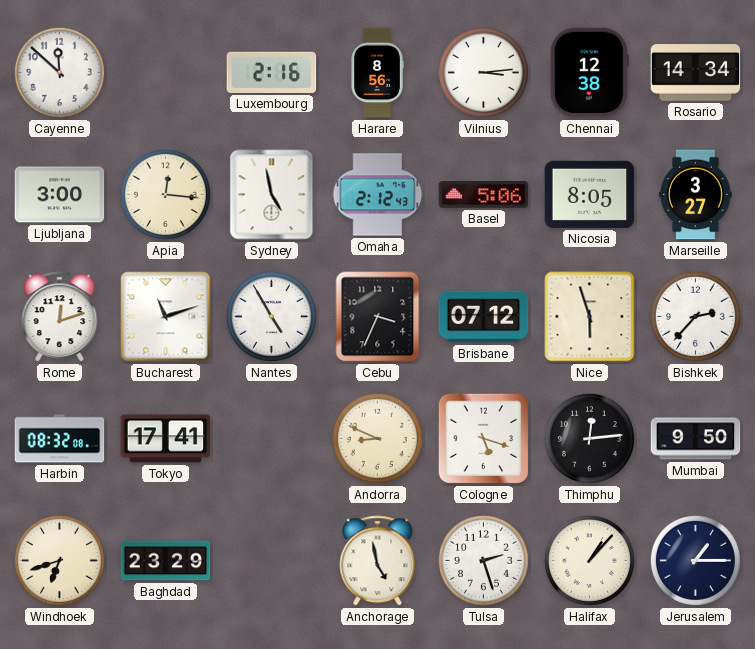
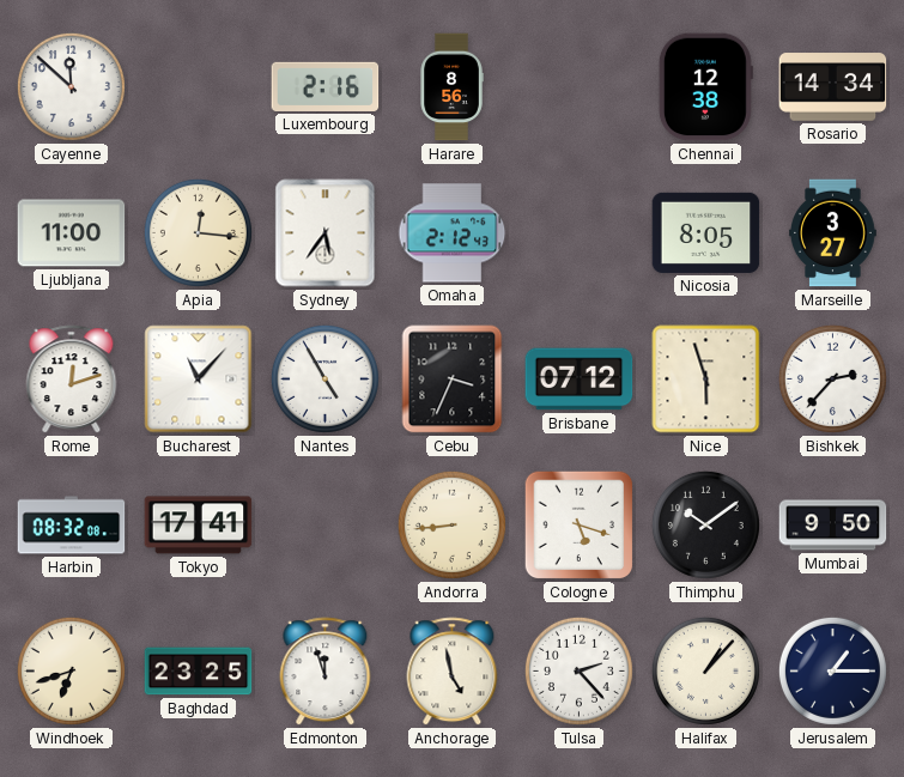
Vilnius: 3:14 -> none
Ljubljana: 3:00 -> 11:00
Sydney: 4:58 -> 5:36
Basel: 5:06 -> none
Bucharest: 11:12 -> 11:07
Andorra: 8:49 -> 8:44
Thimphu: 12:14 -> 10:09
Baghdad: 23:29 -> 23:25
Edmonton: none -> 11:57
Tulsa: 2:27 -> 2:23
